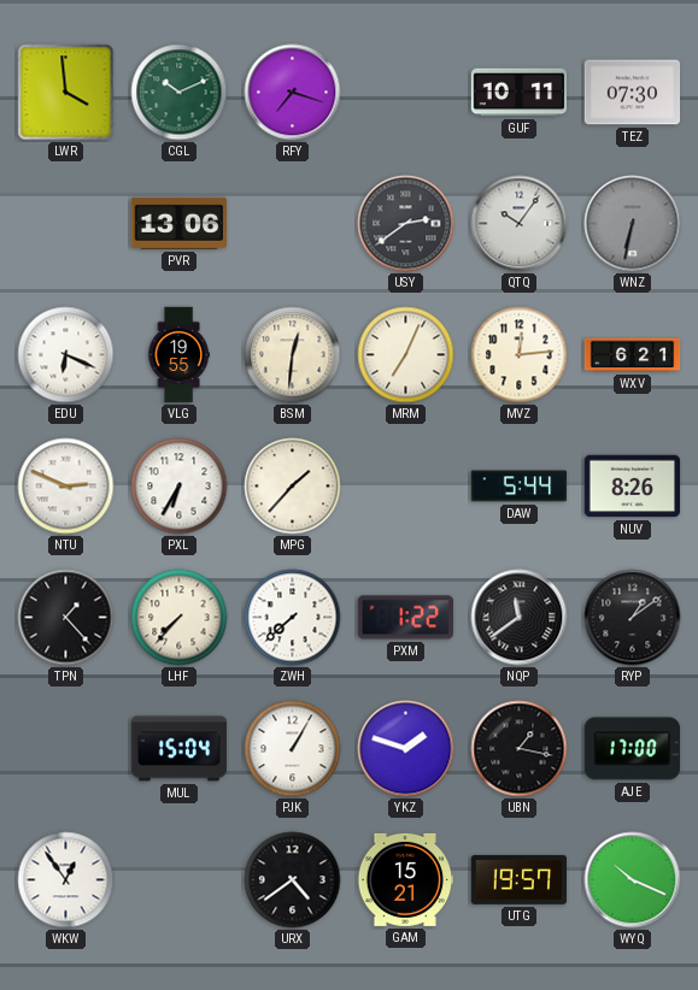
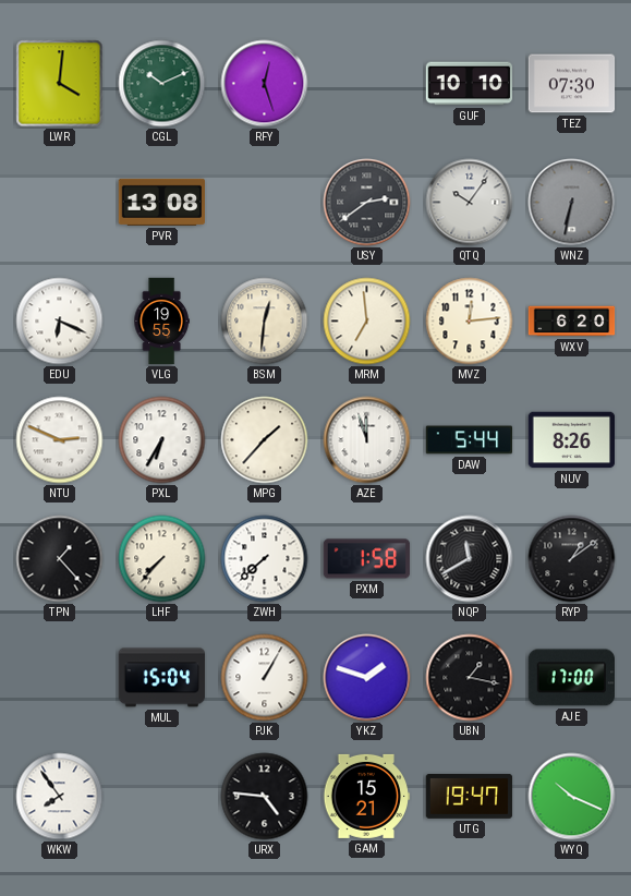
LWR: 3:59 -> 4:01
RFY: 7:18 -> 12:27
GUF: 10:11 -> 10:10
PVR: 13:06 -> 13:08
MRM: 7:04 -> 6:59
WXV: 6:21 -> 6:20
AZE: none -> 11:57
PXM: 1:22 -> 1:58
NQP: 11:39 -> 11:40
WKW: 12:54 -> 7:54
URX: 4:39 -> 4:46
UTG: 19:57 -> 19:47
